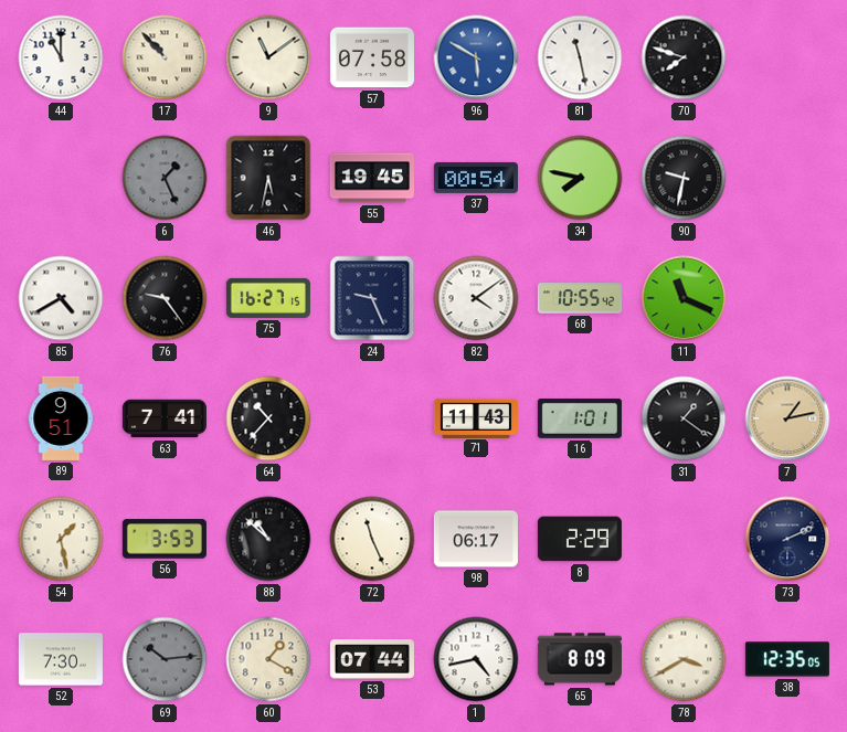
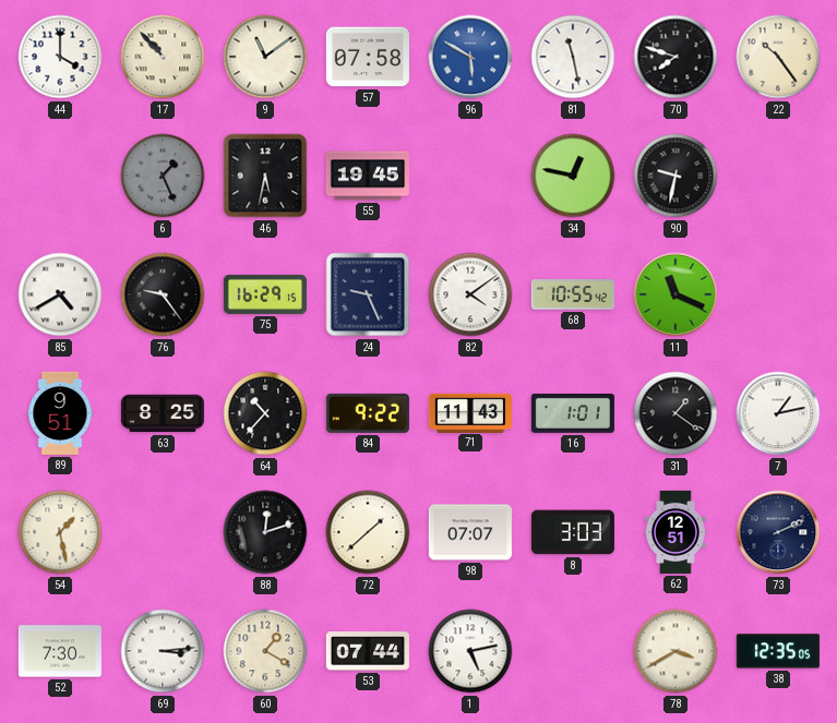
44: 11:00 -> 4:00
22: none -> 10:24
37: 00:54 -> none
34: 7:47 -> 12:47
75: 16:27 -> 16:29
63: 7:41 -> 8:25
84: none -> 9:22
7 dial: champagne -> white
56: 3:53 -> none
88: 10:52 -> 12:12
72: 11:26 -> 1:38
98: 06:17 -> 07:07
8: 2:29 -> 3:03
62: none -> 12:51
69: 10:14 -> 3:14
69 dial: grey -> white
1: 4:43 -> 5:13
65: 8:09 -> none
